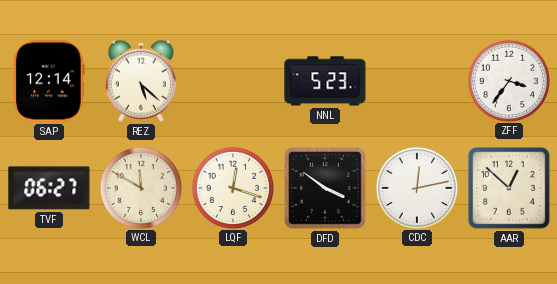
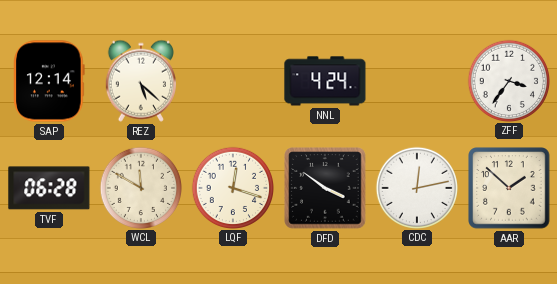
NNL: 5:23 -> 4:24
TVF: 06:27 -> 06:28
AAR: 12:52 -> 1:52
